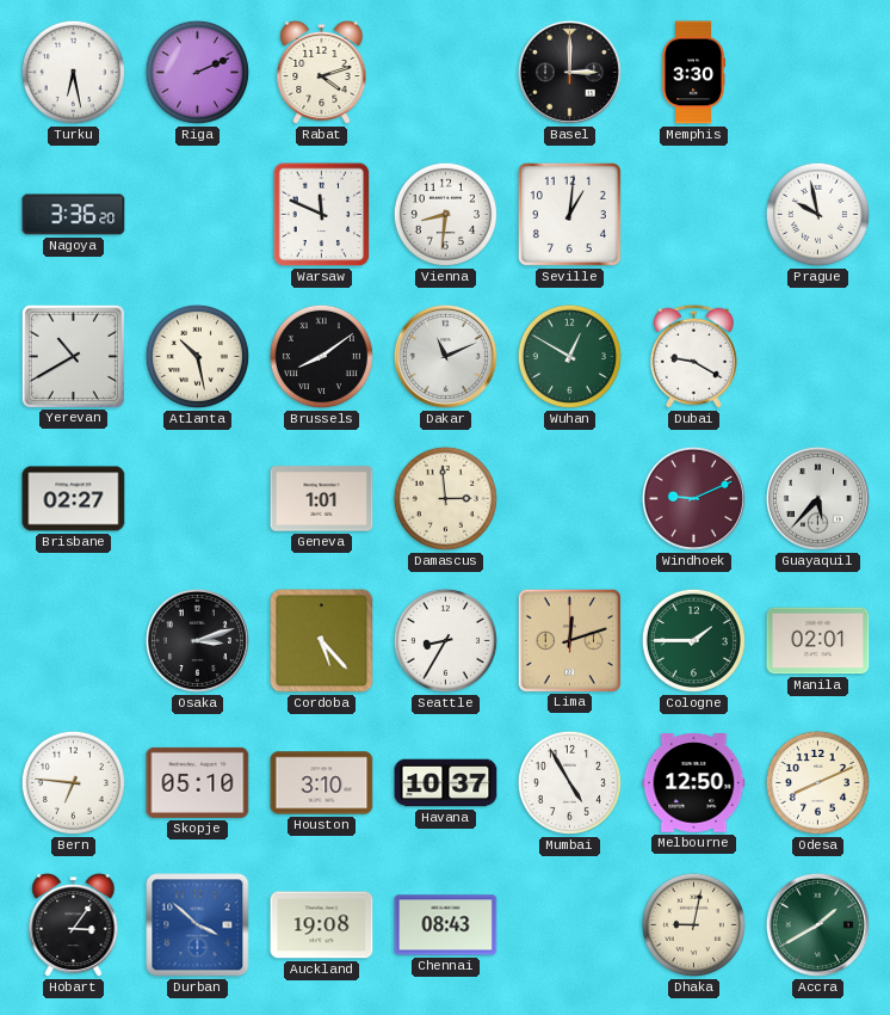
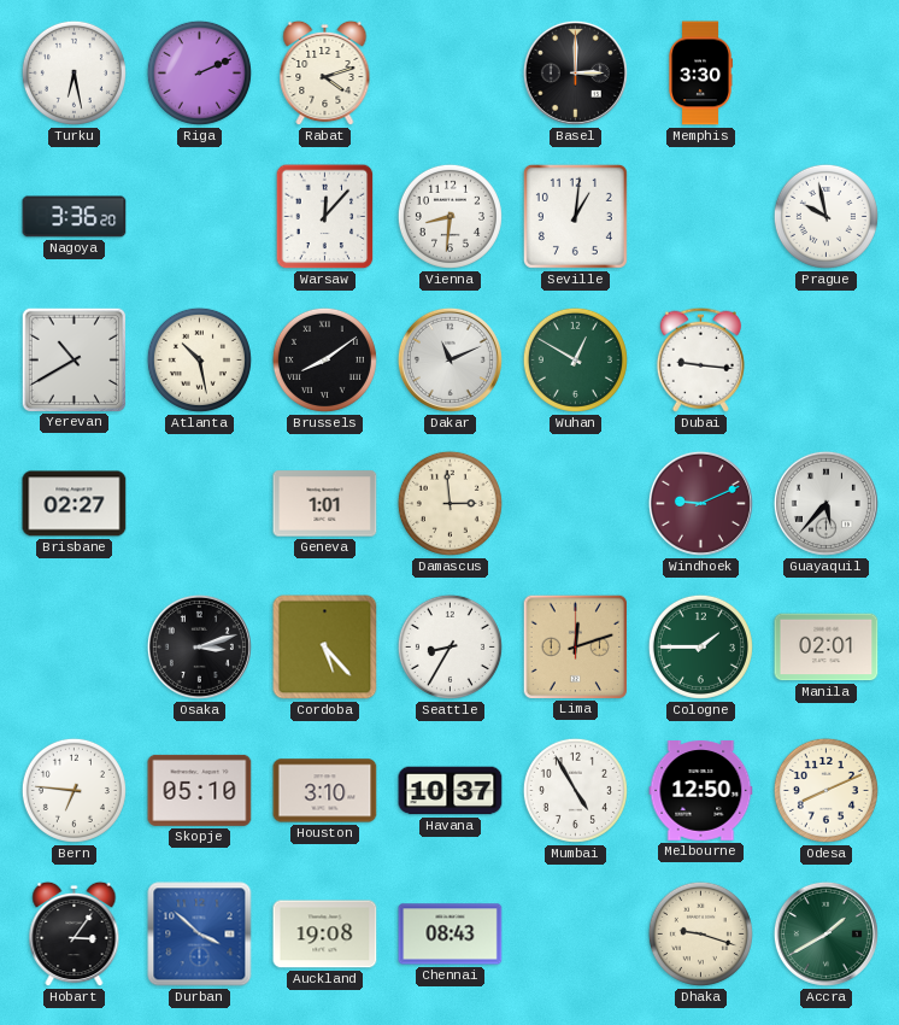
Warsaw: 11:49 -> 12:07
Dubai: 9:20 -> 9:16
Dhaka: 9:02 -> 9:18
